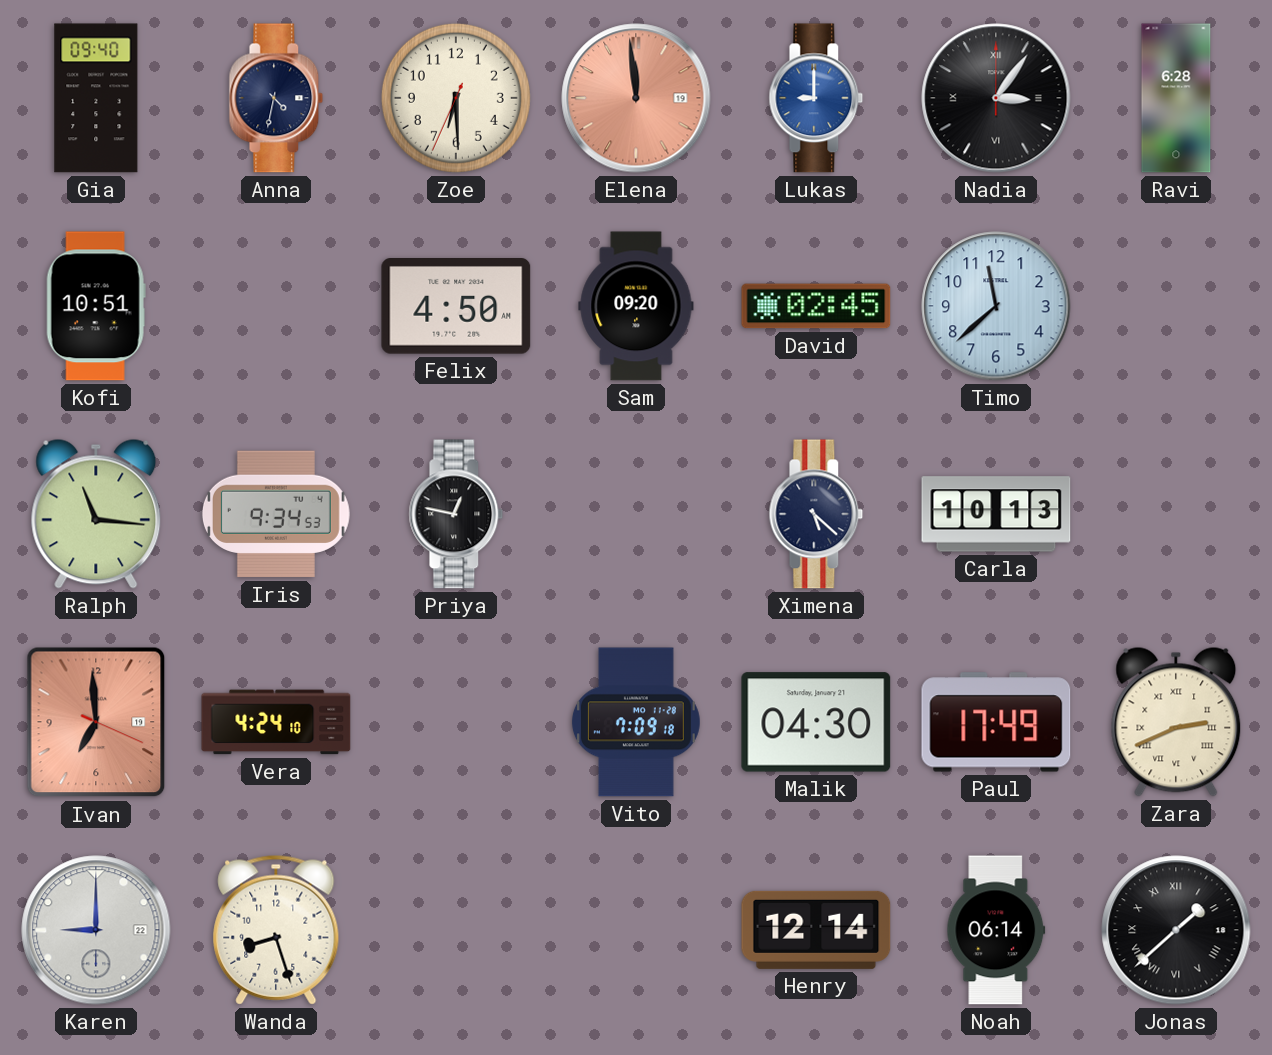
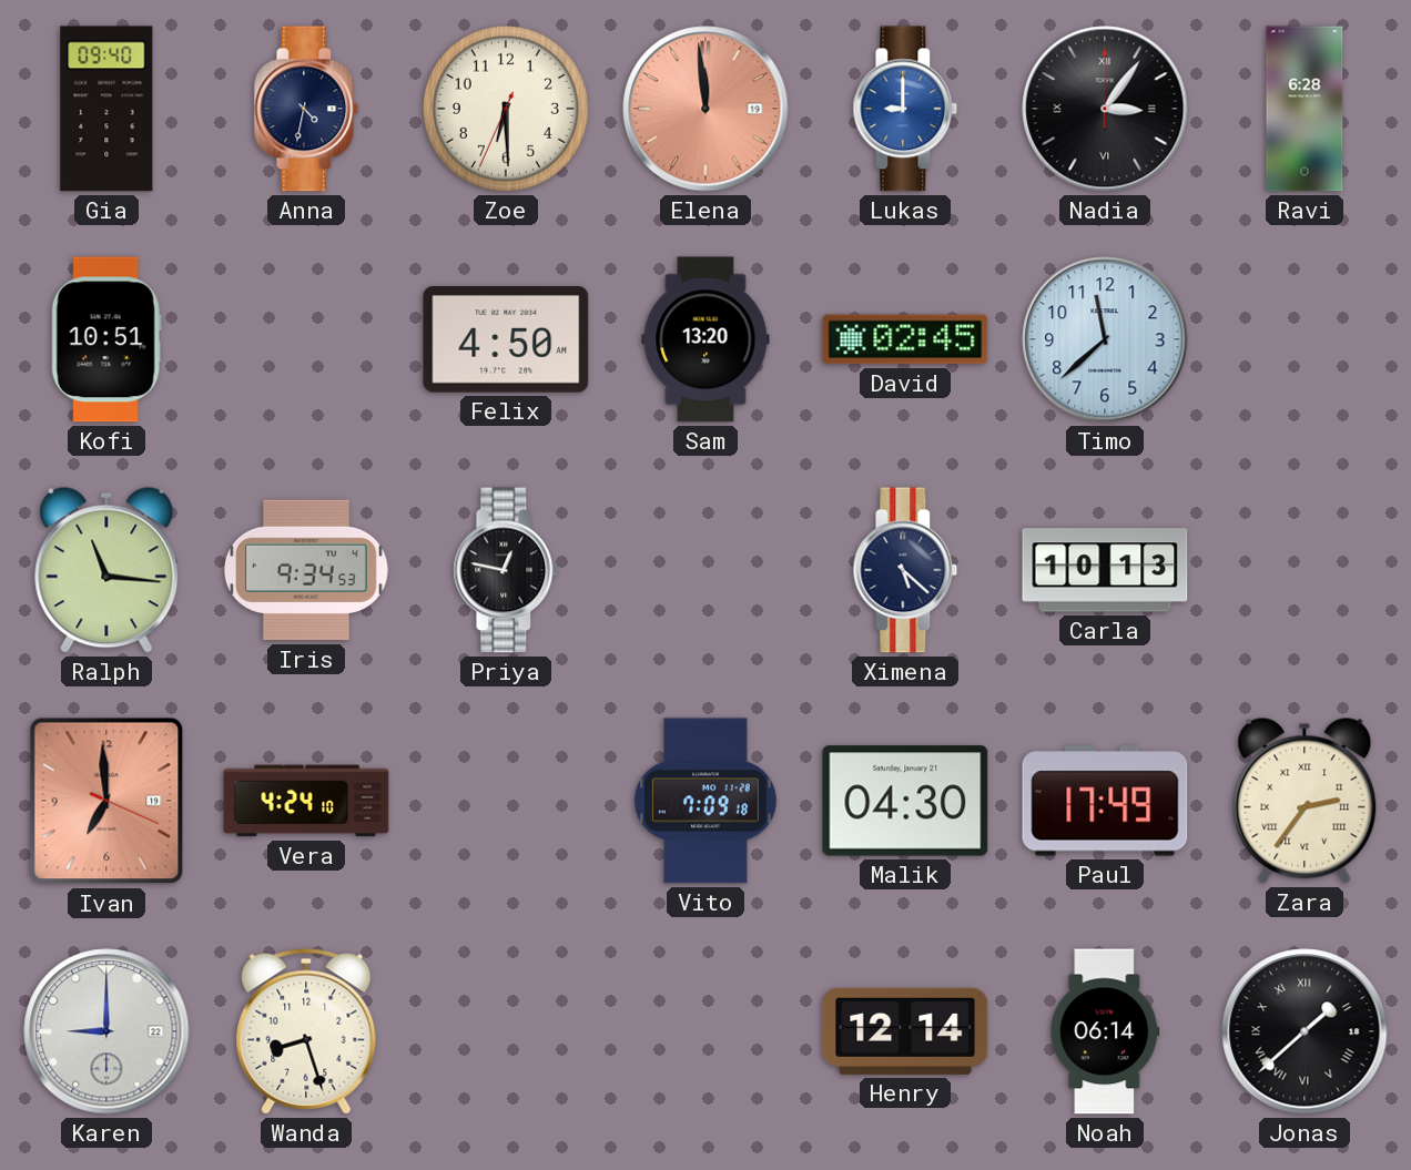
Sam: 09:20 -> 13:20
Zara: 2:41 -> 2:36
